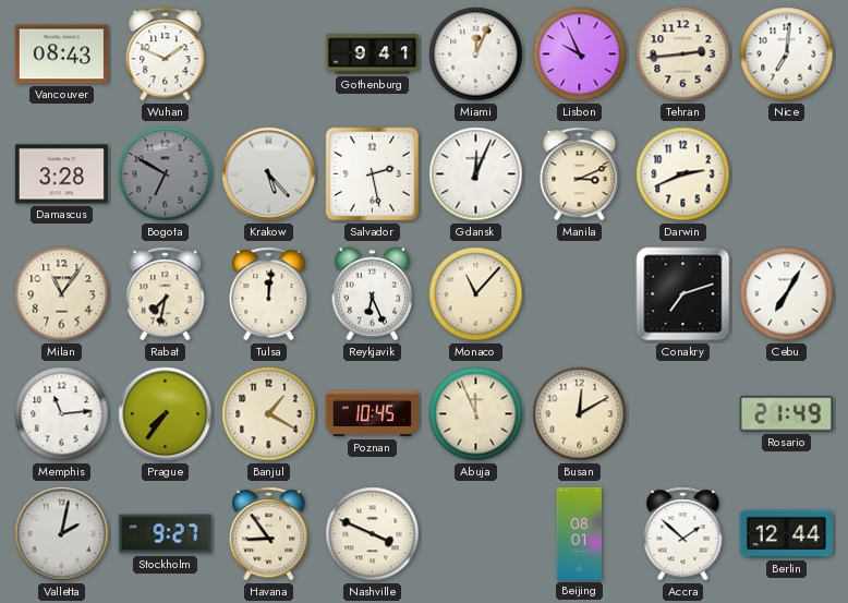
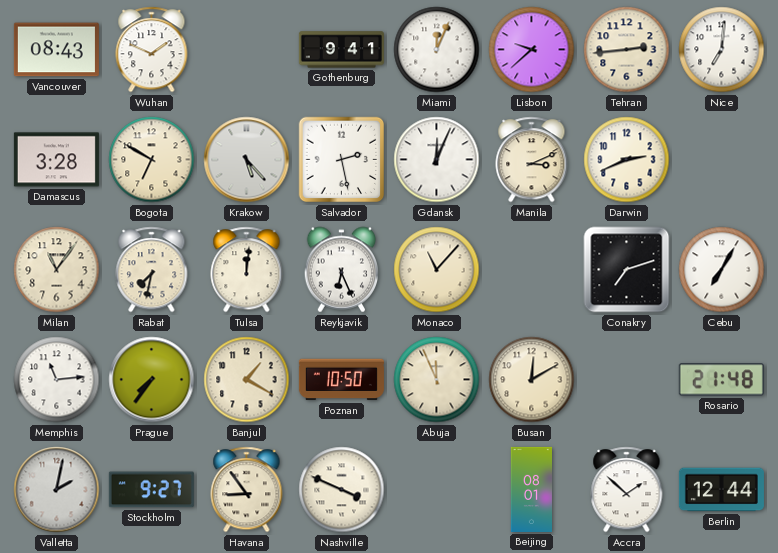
Lisbon: 9:56 -> 9:38
Bogota dial: grey -> cream
Poznan: 10:45 -> 10:50
Rosario: 21:49 -> 21:48
